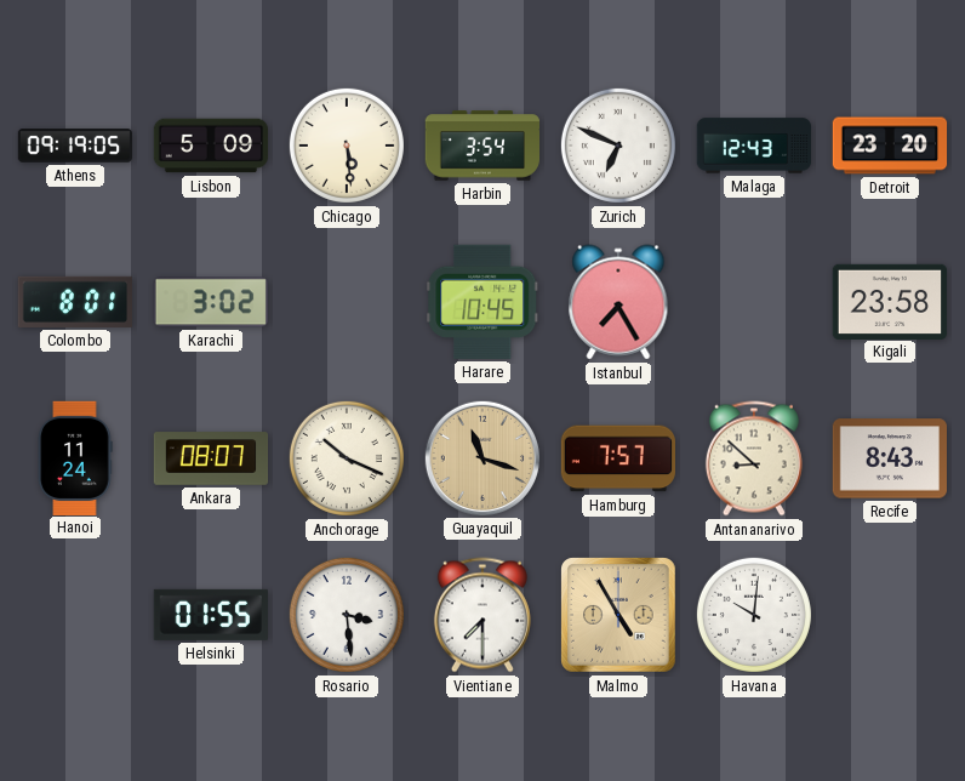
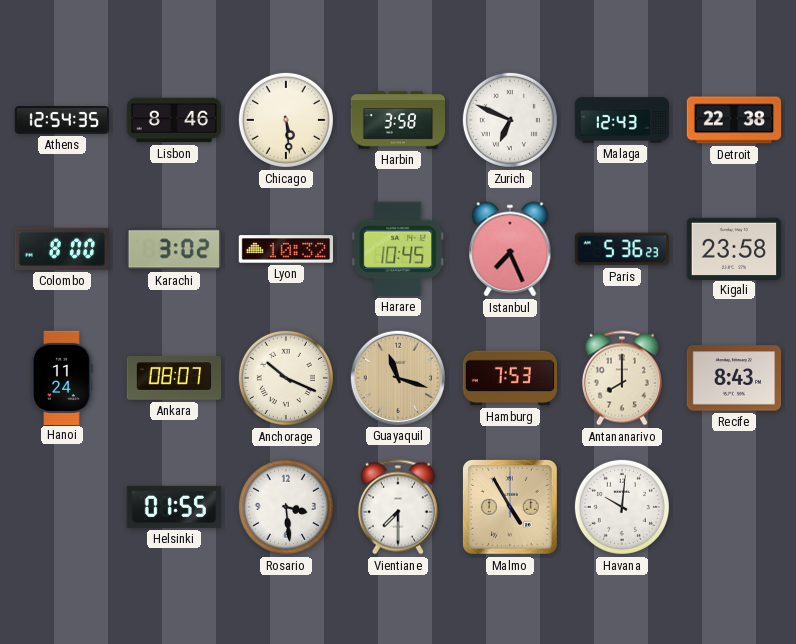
Athens: 09:19 -> 12:54
Lisbon: 5:09 -> 8:46
Harbin: 3:54 -> 3:58
Detroit: 23:20 -> 22:38
Colombo: 8:01 -> 8:00
Lyon: none -> 10:32
Istanbul: 7:25 -> 7:26
Paris: none -> 5:36
Hamburg: 7:57 -> 7:53
Antananarivo: 8:52 -> 8:00
